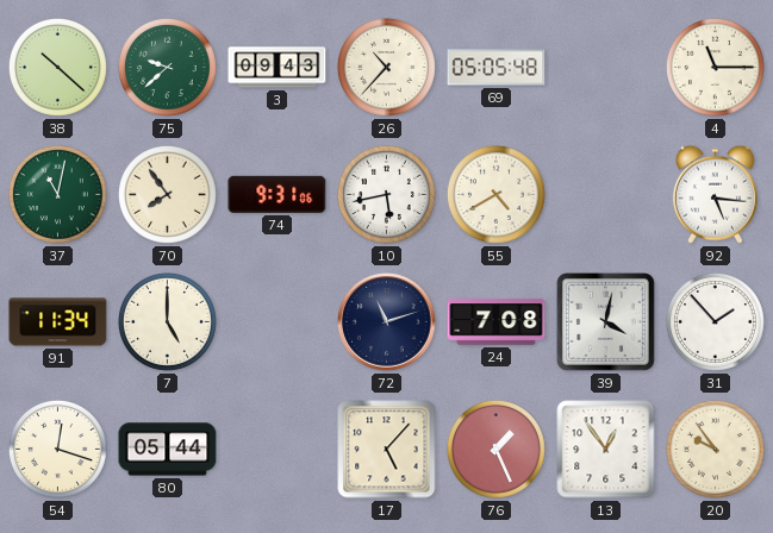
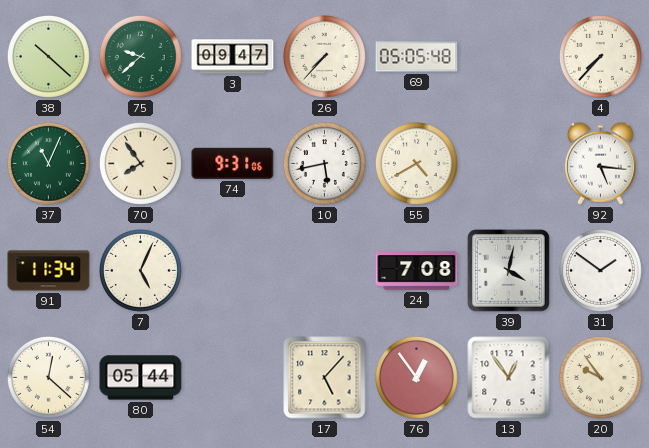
3: 09:43 -> 09:47
26: 10:37 -> 7:37
4: 11:15 -> 7:37
37: 11:02 -> 11:04
7: 5:00 -> 5:04
72: 11:12 -> none
31: 1:53 -> 1:51
54: 12:18 -> 12:22
76: 1:26 -> 12:54
